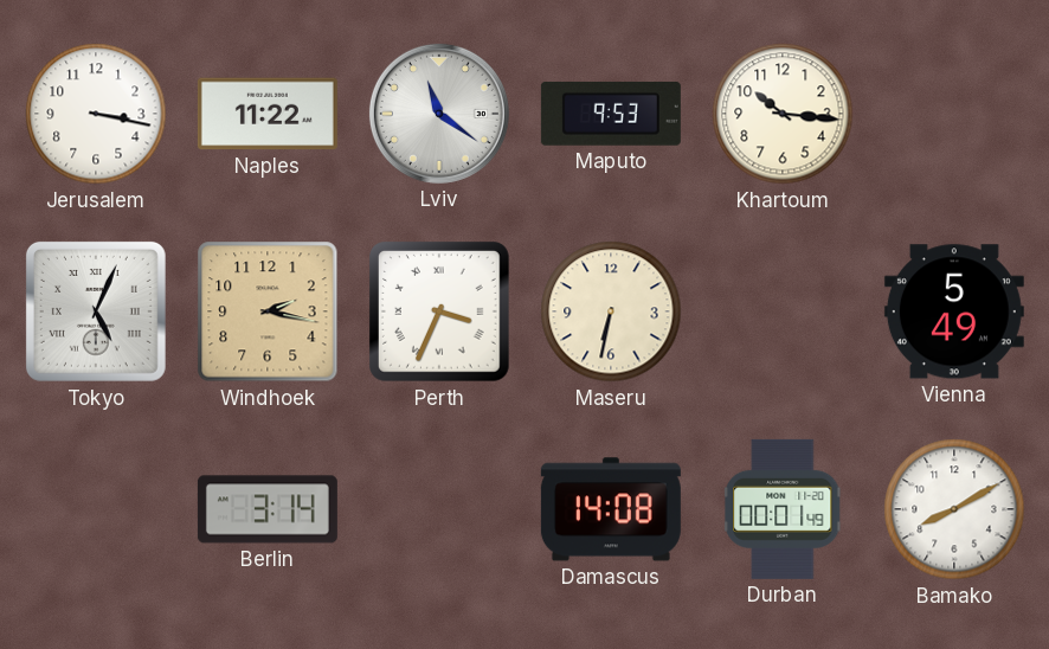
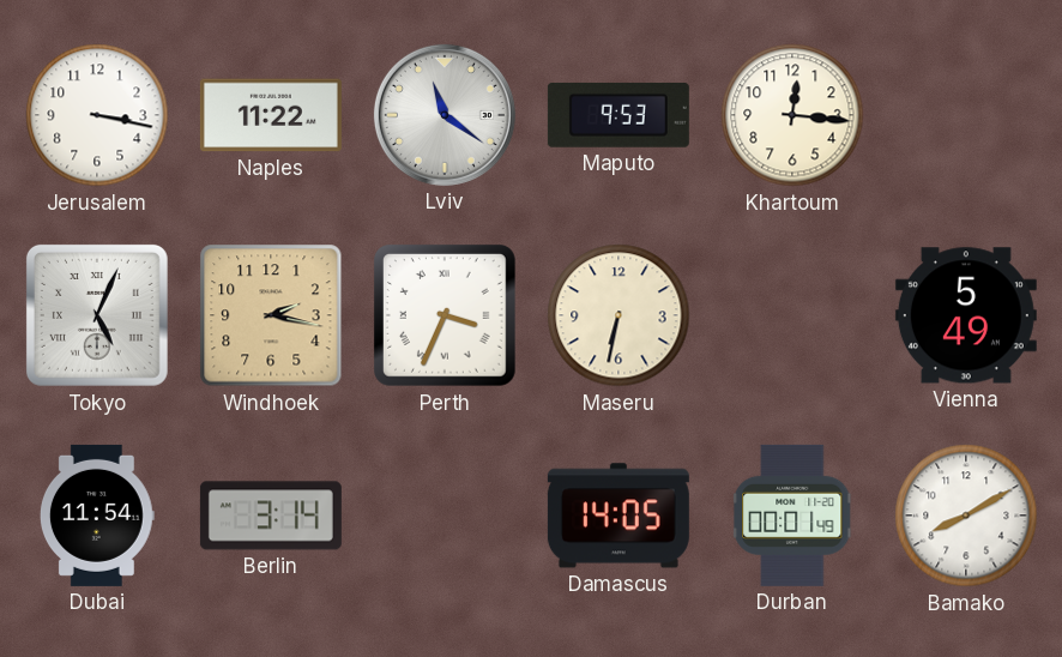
Khartoum: 10:16 -> 12:16
Dubai: none -> 11:54
Damascus: 14:08 -> 14:05
